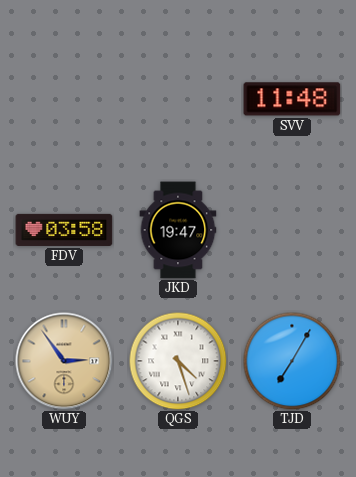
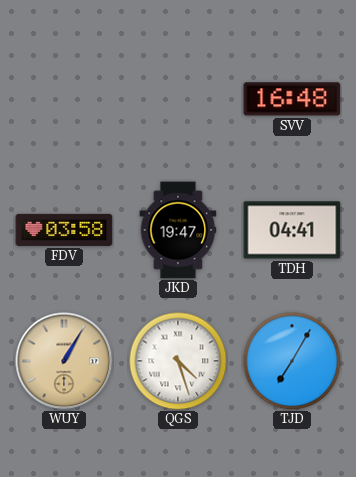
SVV: 11:48 -> 16:48
TDH: none -> 04:41
WUY: 2:54 -> 1:05
